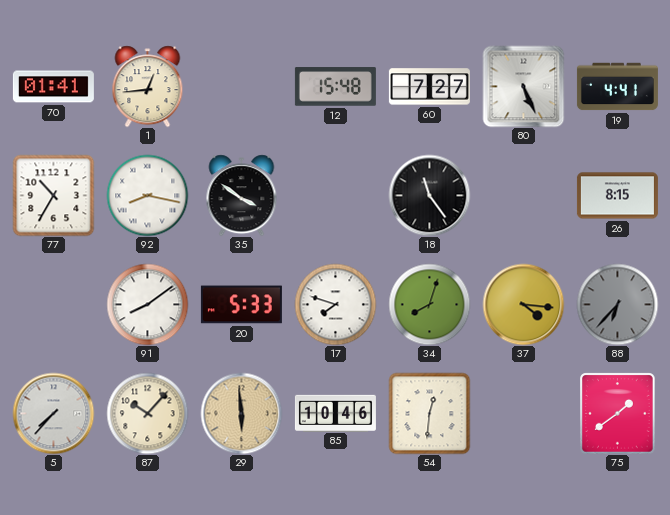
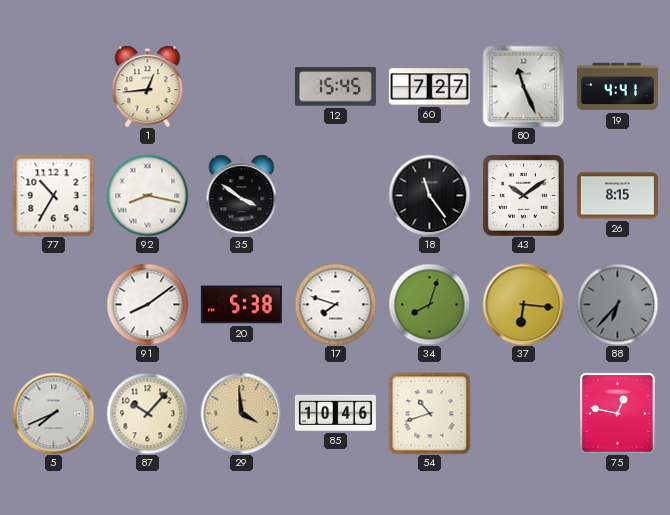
70: 01:41 -> none
12: 15:48 -> 15:45
80: 5:26 -> 11:26
43: none -> 10:09
20: 5:33 -> 5:38
37: 4:16 -> 6:16
5: 7:37 -> 7:41
29: 5:59 -> 3:59
54: 12:31 -> 10:42
75: 1:39 -> 12:47
